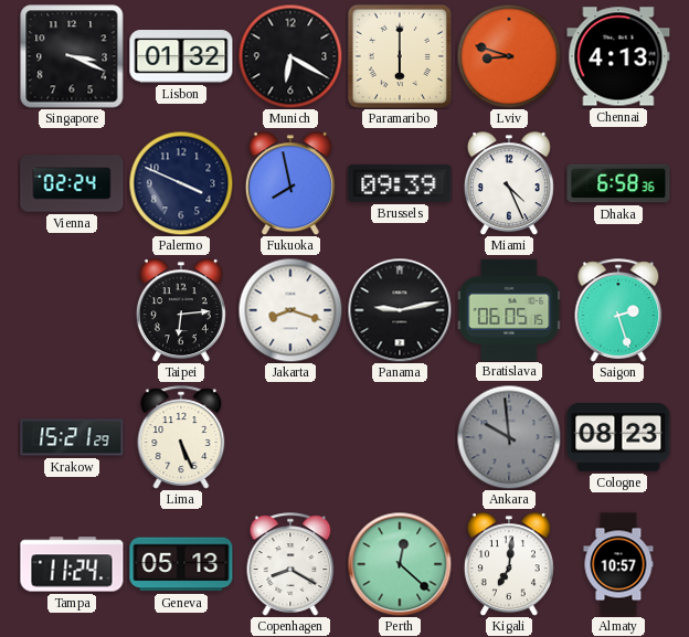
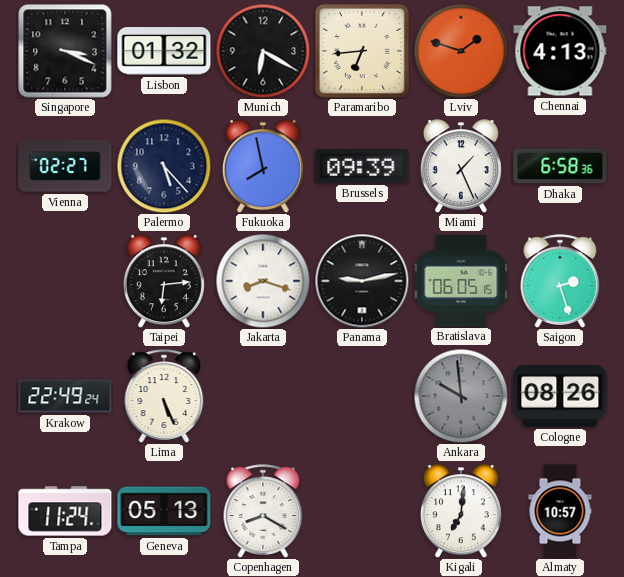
Paramaribo: 6:00 -> 6:44
Lviv: 8:48 -> 1:48
Vienna: 02:24 -> 02:27
Palermo: 3:49 -> 5:23
Miami: 4:26 -> 1:26
Krakow: 15:21 -> 22:49
Cologne: 08:23 -> 08:26
Perth: 12:22 -> none
